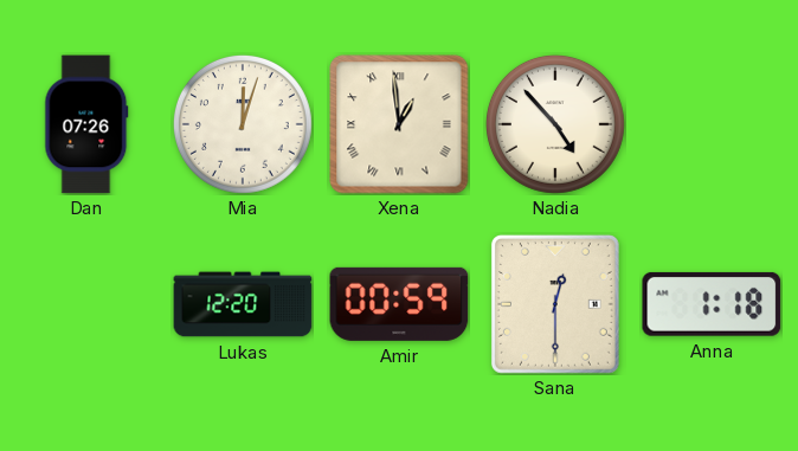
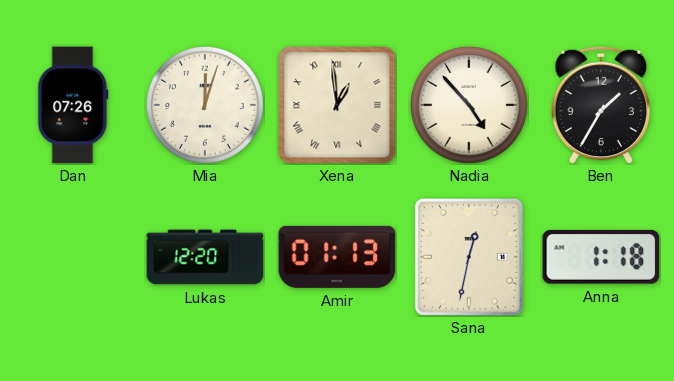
Ben: none -> 1:35
Amir: 00:59 -> 01:13
Sana: 12:30 -> 12:32
